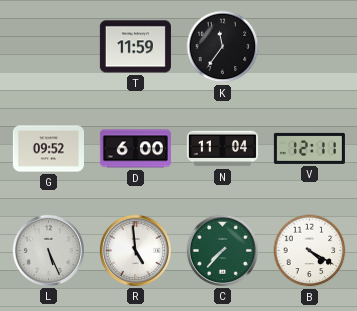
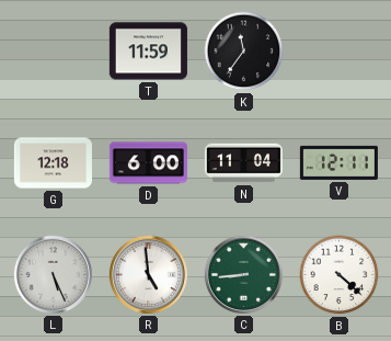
G: 09:52 -> 12:18
C: 7:37 -> 8:44
B: 4:20 -> 4:22
